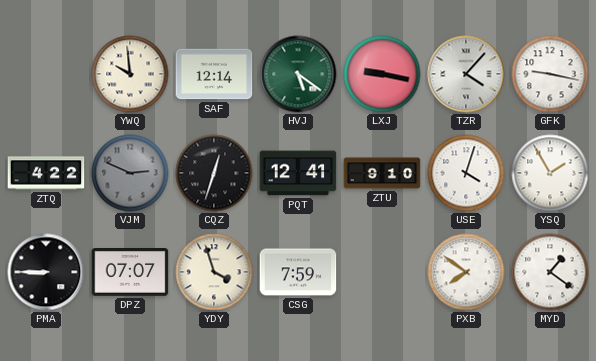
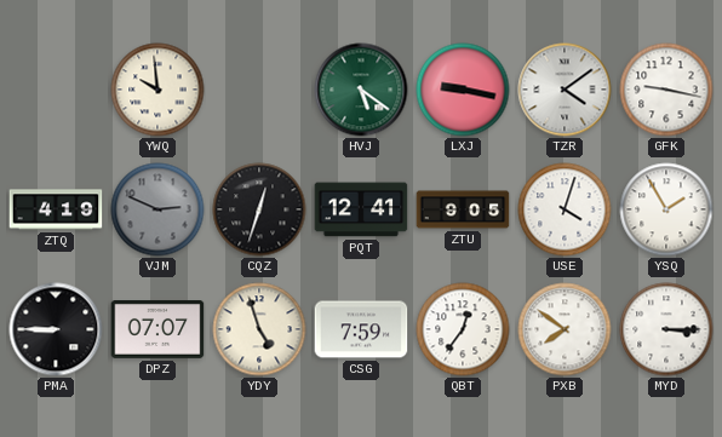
SAF: 12:14 -> none
TZR: 4:07 -> 4:09
ZTQ: 4:22 -> 4:19
ZTU: 9:10 -> 9:05
YDY: 3:57 -> 4:57
QBT: none -> 12:36
MYD: 1:21 -> 3:15
